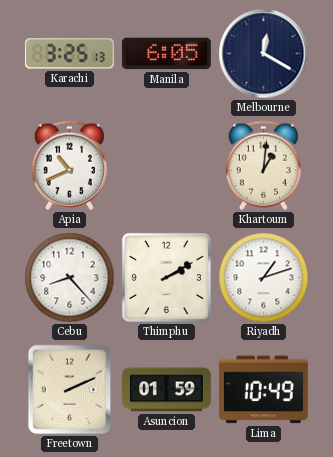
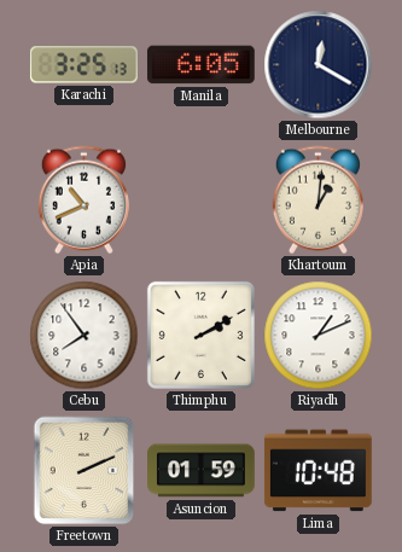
Cebu: 8:23 -> 7:54
Riyadh: 1:12 -> 1:11
Lima: 10:49 -> 10:48
